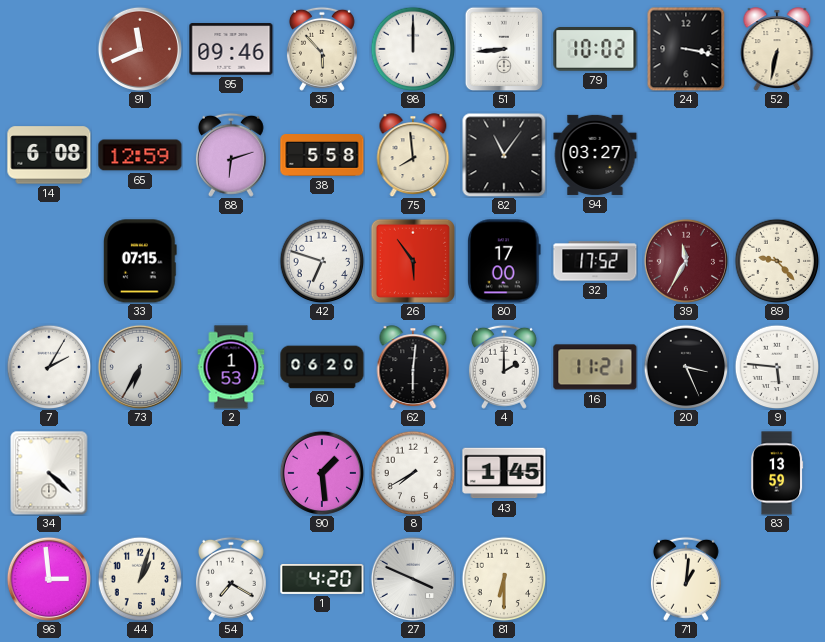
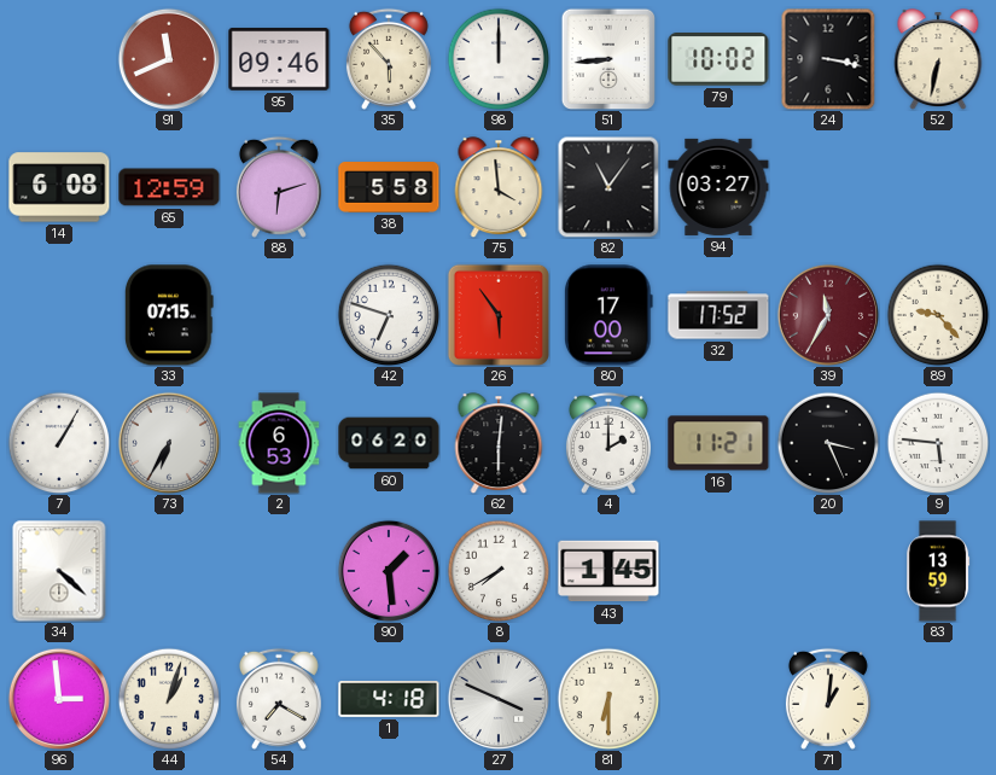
75: 7:59 -> 3:59
7: 2:05 -> 1:05
2: 1:53 -> 6:53
1: 4:20 -> 4:18
